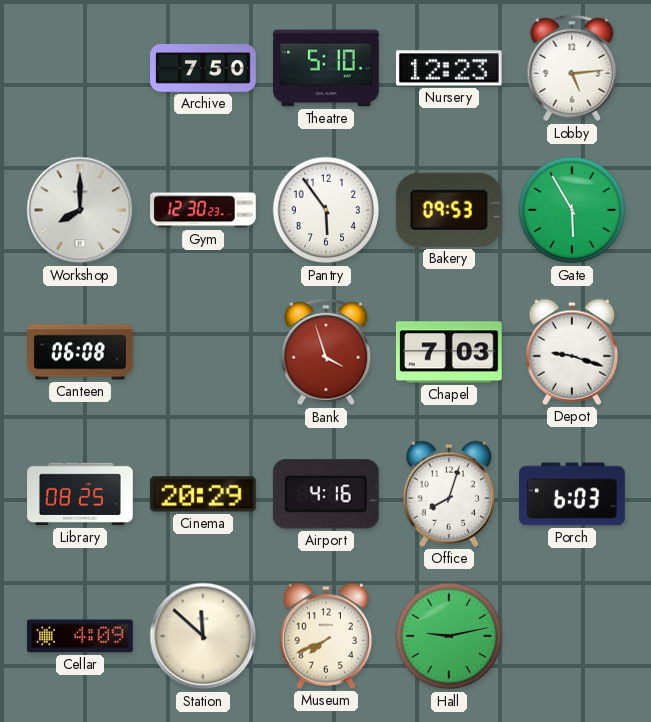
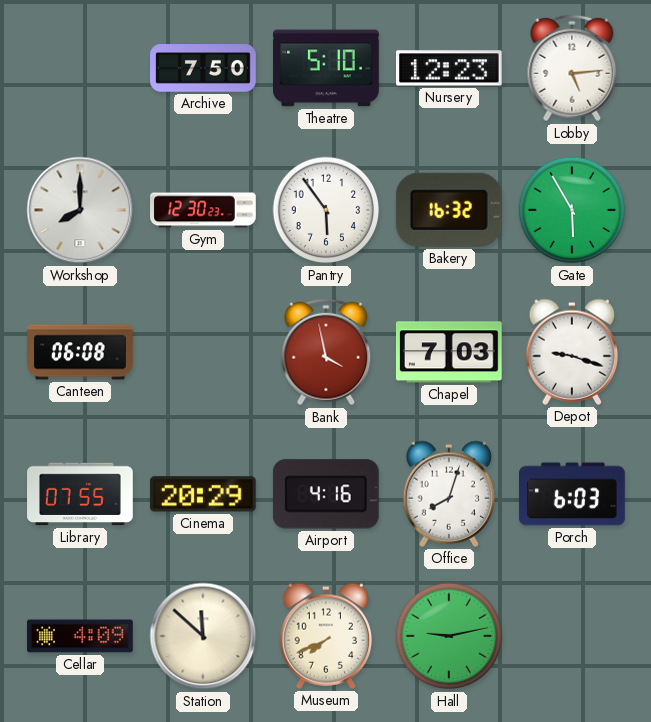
Bakery: 09:53 -> 16:32
Bank: 3:57 -> 3:58
Library: 08:25 -> 07:55
